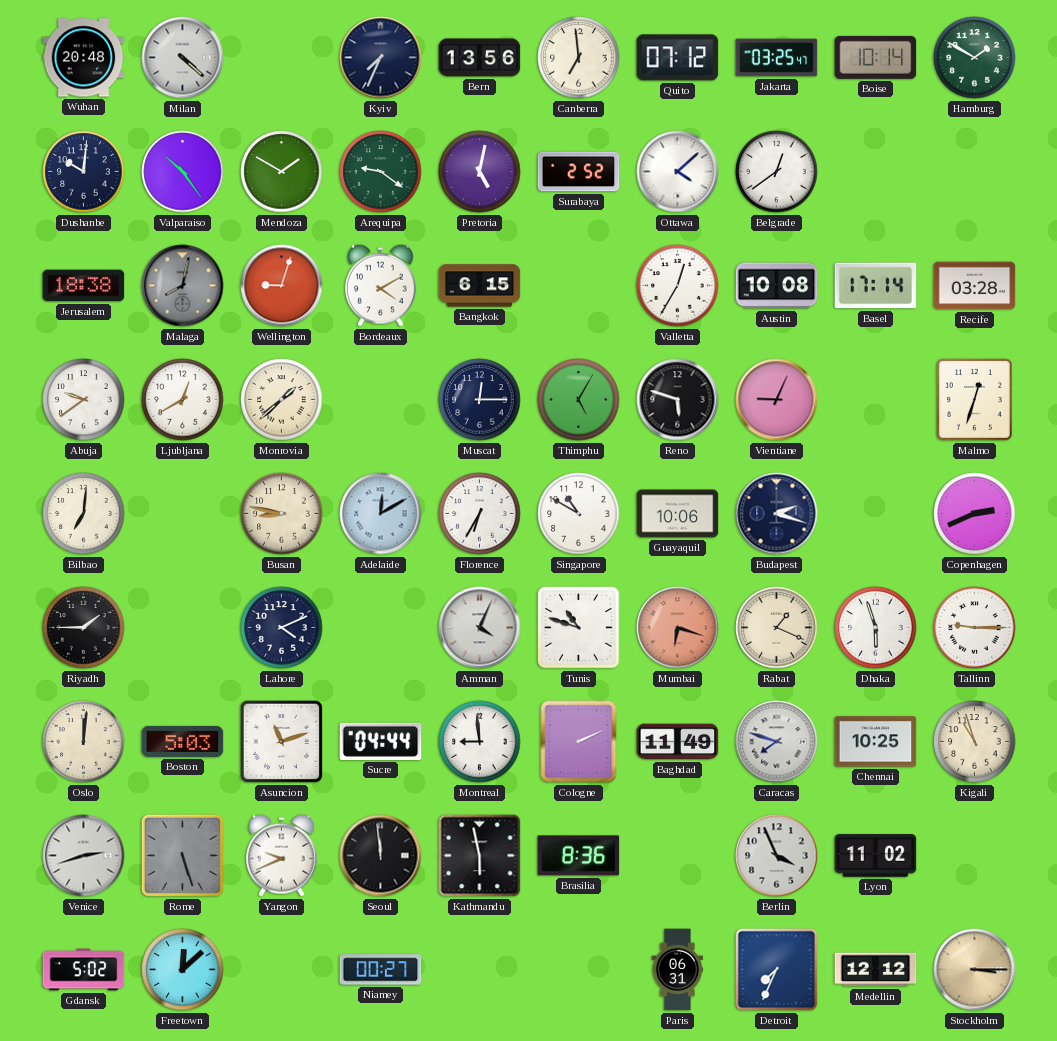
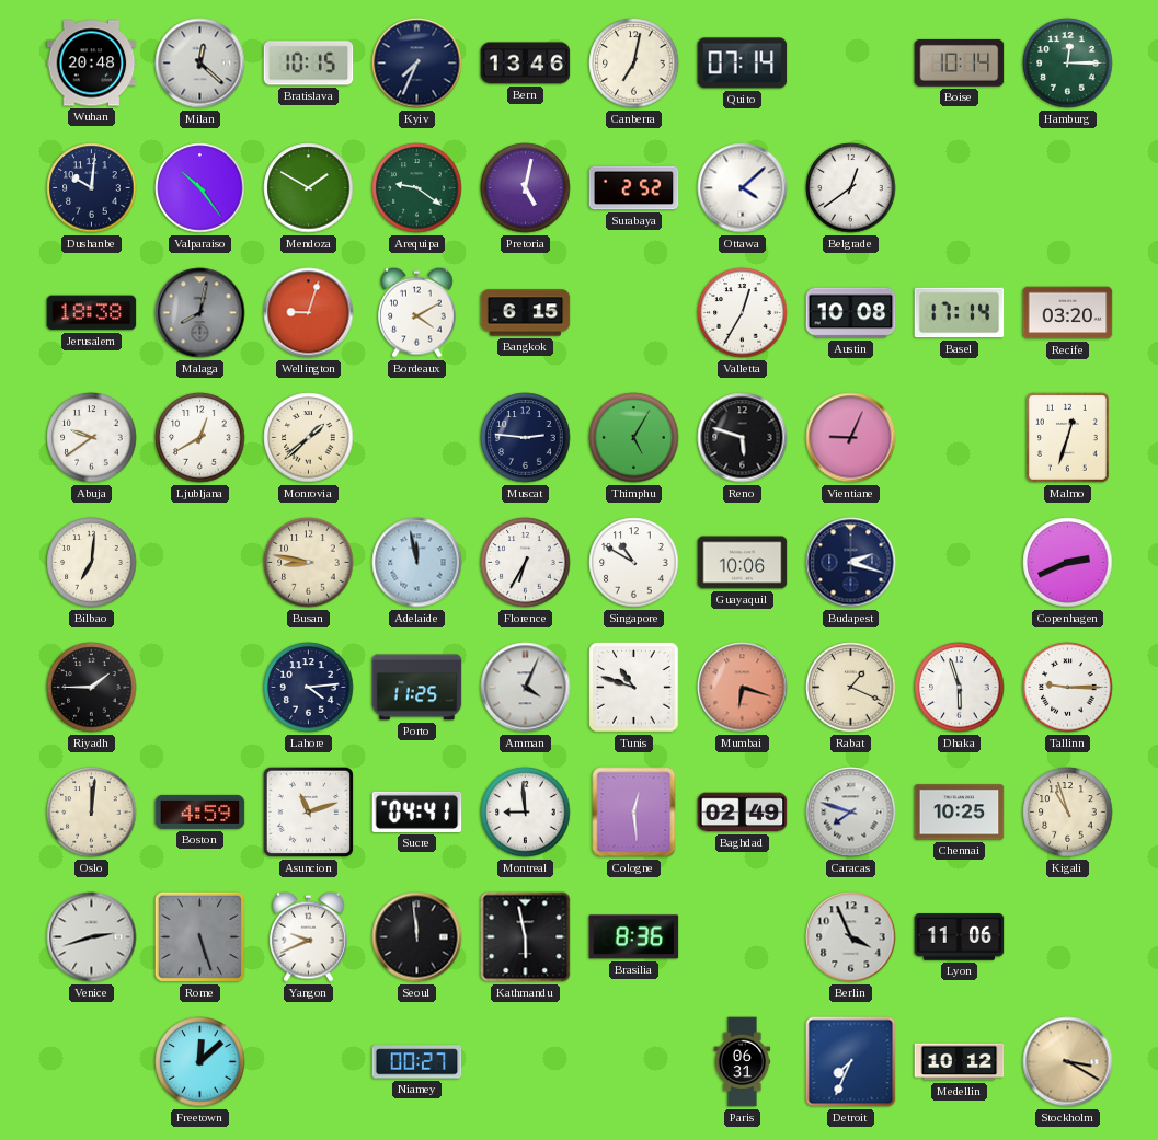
Milan: 4:22 -> 12:22
Bratislava: none -> 10:15
Bern: 13:56 -> 13:46
Canberra: 6:59 -> 7:02
Quito: 07:12 -> 07:14
Jakarta: 03:25 -> none
Hamburg: 1:50 -> 12:15
Recife: 03:28 -> 03:20
Muscat: 12:15 -> 2:46
Adelaide: 12:10 -> 11:58
Lahore: 4:11 -> 4:14
Porto: none -> 11:25
Boston: 5:03 -> 4:59
Sucre: 04:44 -> 04:41
Cologne: 2:11 -> 12:29
Baghdad: 11:49 -> 02:49
Lyon: 11:02 -> 11:06
Gdansk: 5:02 -> none
Medellin: 12:12 -> 10:12
Stockholm: 3:15 -> 3:20
